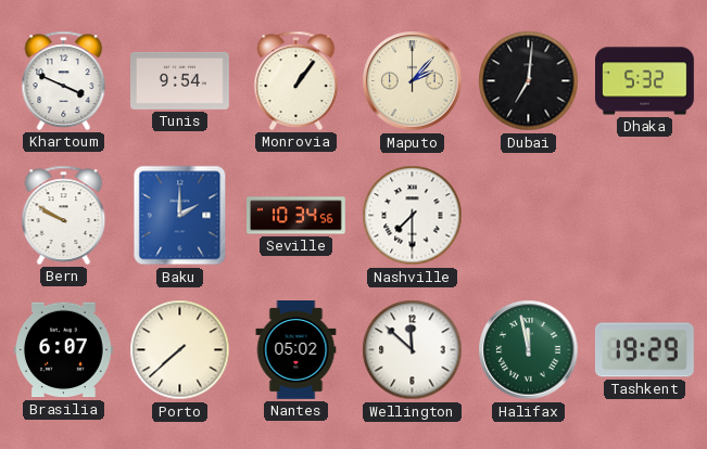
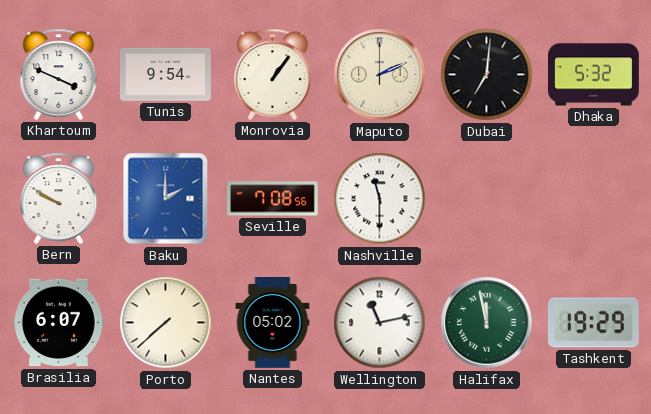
Maputo: 2:07 -> 2:11
Seville: 10:34 -> 7:08
Nashville: 7:30 -> 11:30
Wellington: 11:52 -> 11:13
